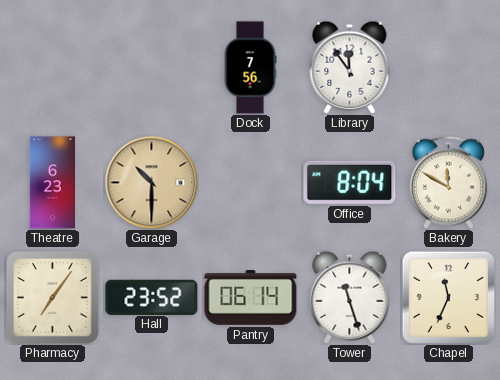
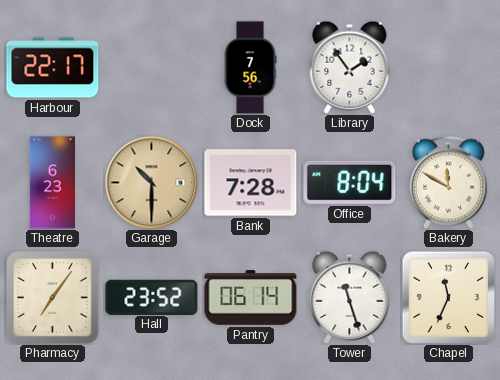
Harbour: none -> 22:17
Library: 11:54 -> 1:54
Bank: none -> 7:28
